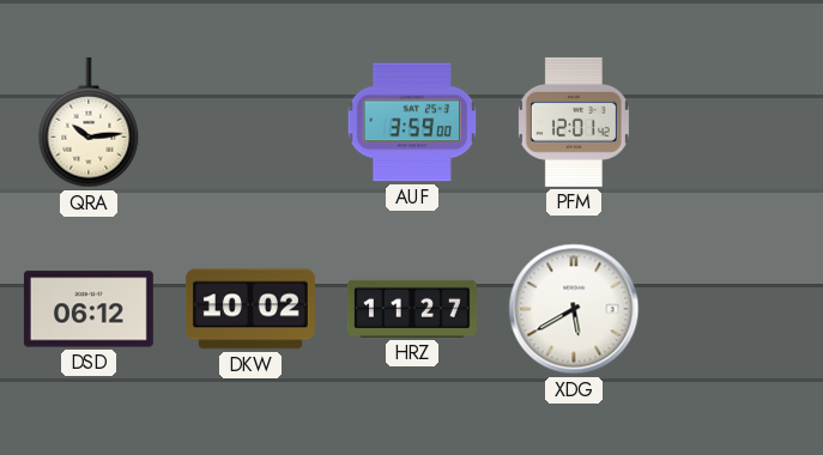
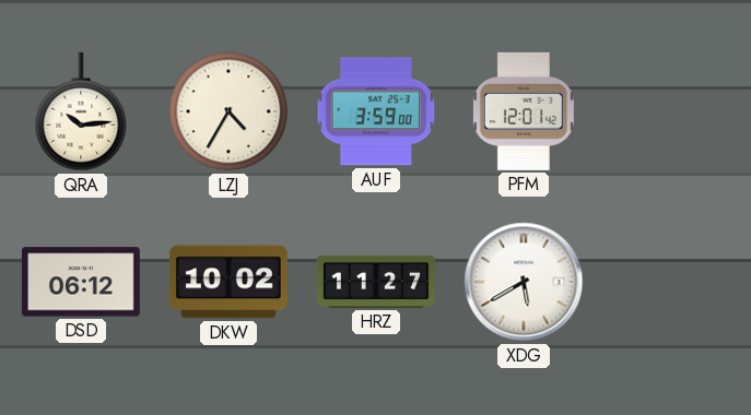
LZJ: none -> 4:35
